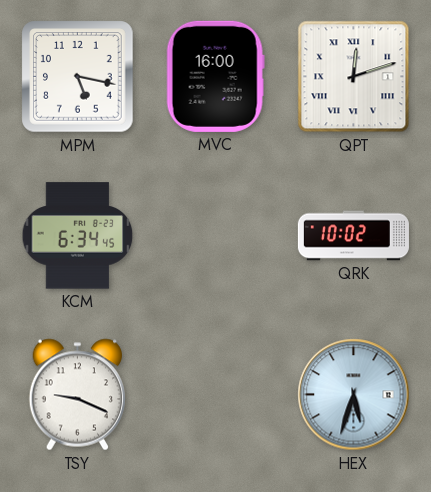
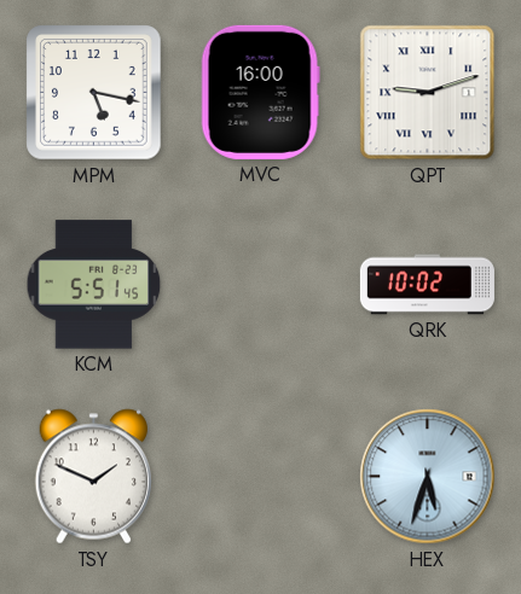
QPT: 12:12 -> 9:12
KCM: 6:34 -> 5:51
TSY: 9:19 -> 1:49
